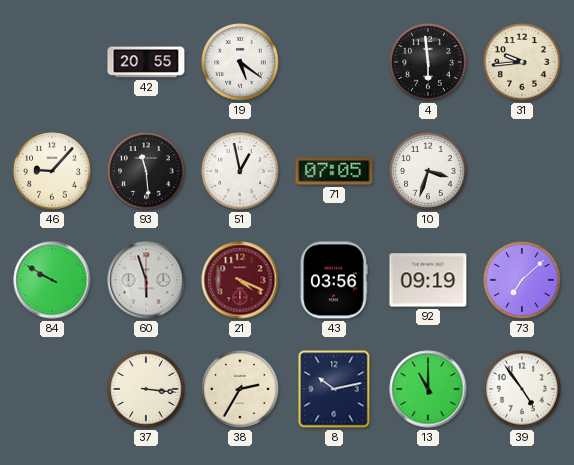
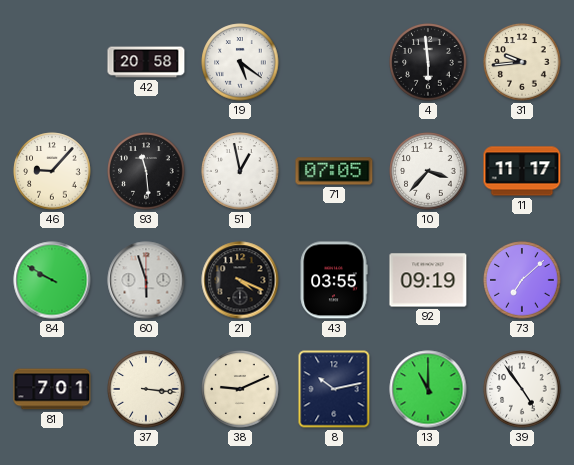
42: 20:55 -> 20:58
10: 3:33 -> 3:37
11: none -> 11:17
21 dial: burgundy -> black
43: 03:56 -> 03:55
81: none -> 7:01
38: 2:35 -> 9:11
